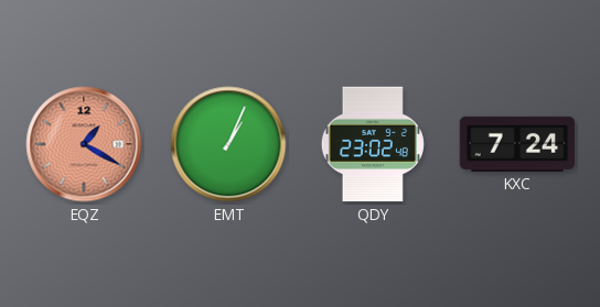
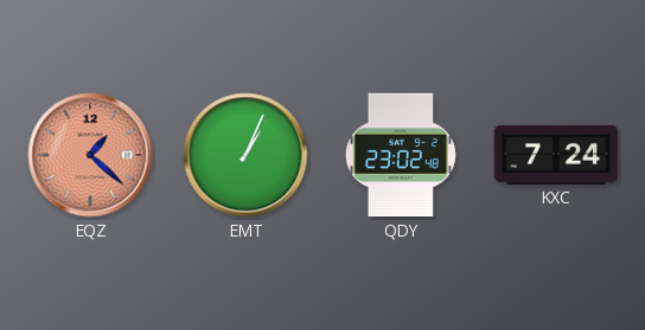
EQZ: 1:20 -> 1:22
